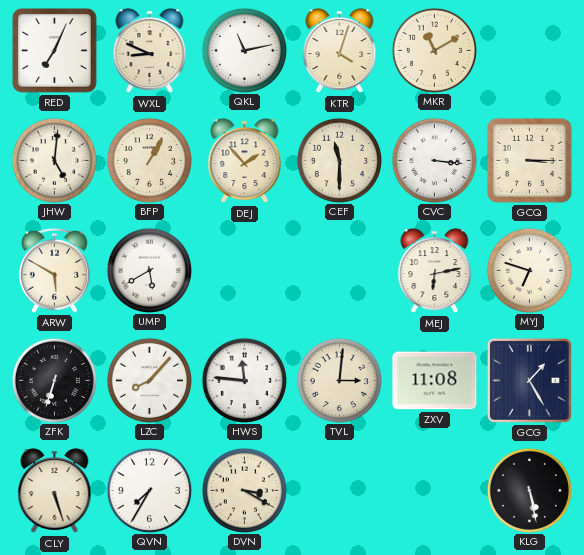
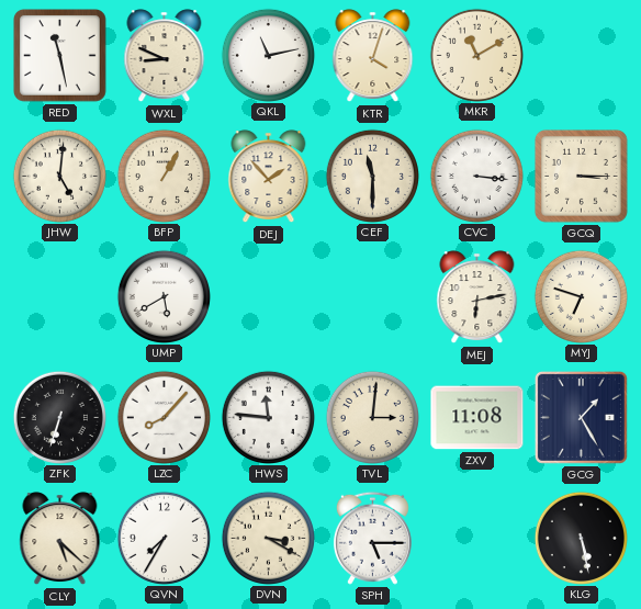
RED: 7:04 -> 11:28
ARW: 5:50 -> none
CLY: 5:27 -> 5:22
SPH: none -> 5:15
